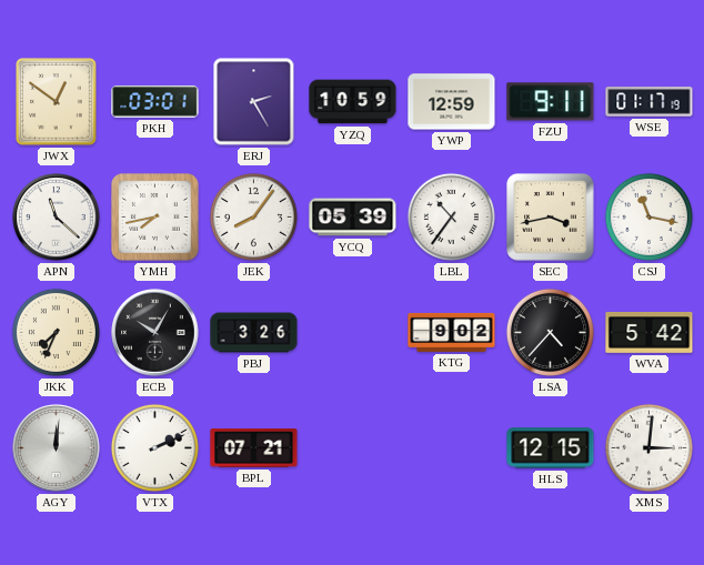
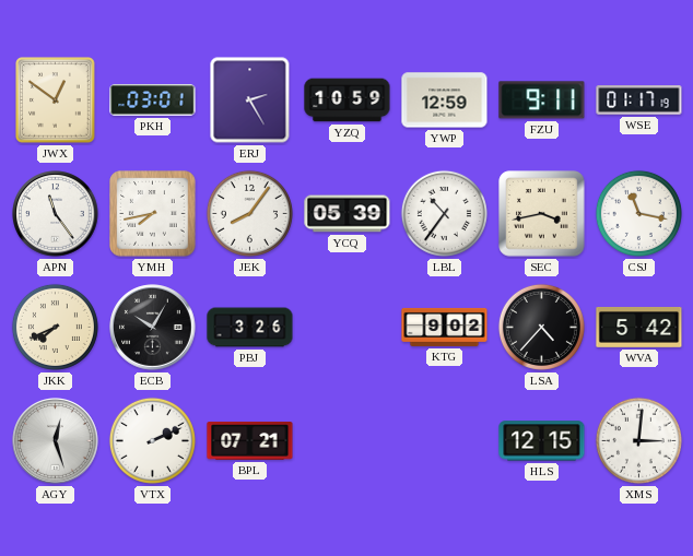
APN: 11:22 -> 11:24
JKK: 7:34 -> 7:41
AGY: 12:01 -> 12:27
